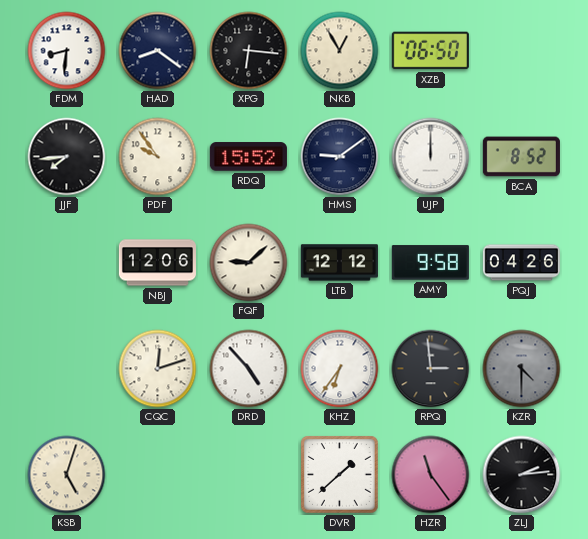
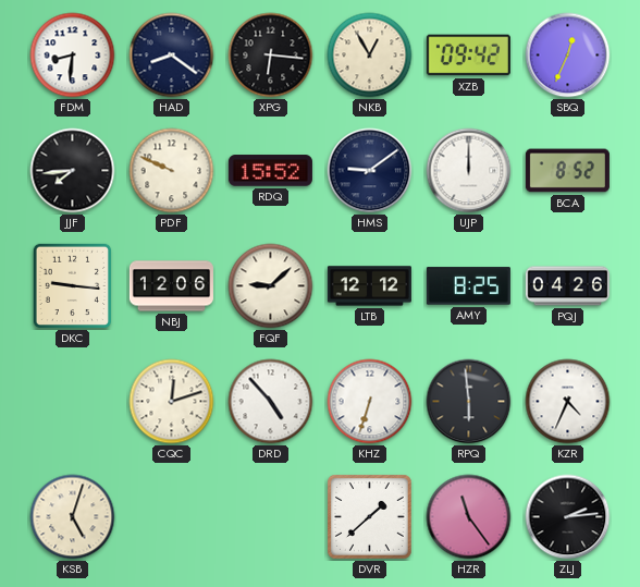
XZB: 06:50 -> 09:42
SBQ: none -> 12:34
PDF: 9:54 -> 9:49
DKC: none -> 9:16
AMY: 9:58 -> 8:25
KHZ: 6:36 -> 6:33
RPQ: 2:59 -> 5:59
KZR: 4:30 -> 4:34
KZR dial: grey -> white
